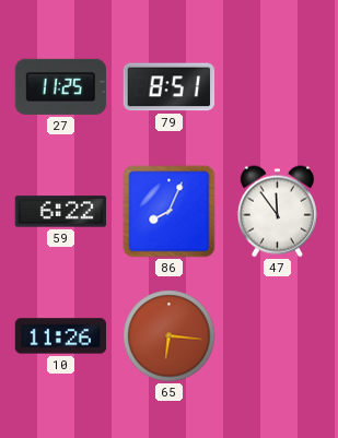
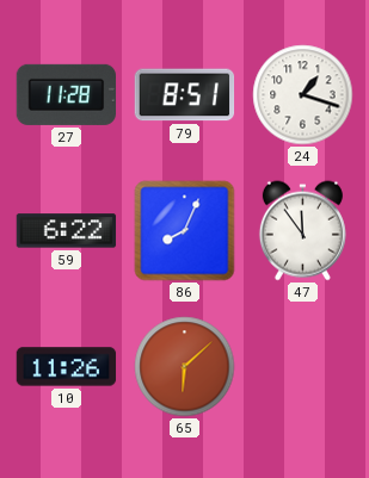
27: 11:25 -> 11:28
24: none -> 1:18
65: 6:16 -> 6:08
